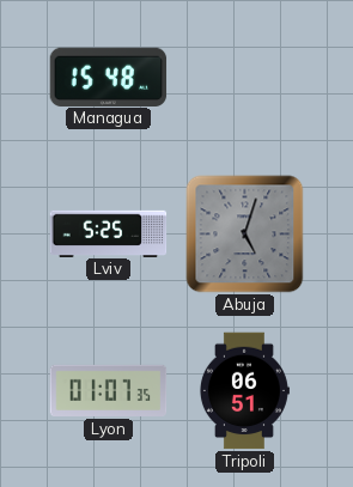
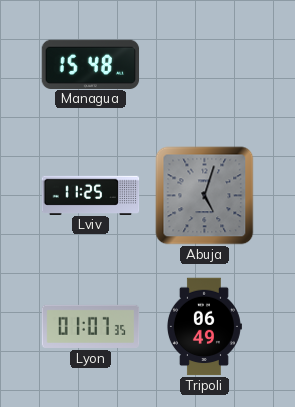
Lviv: 5:25 -> 11:25
Tripoli: 06:51 -> 06:49
